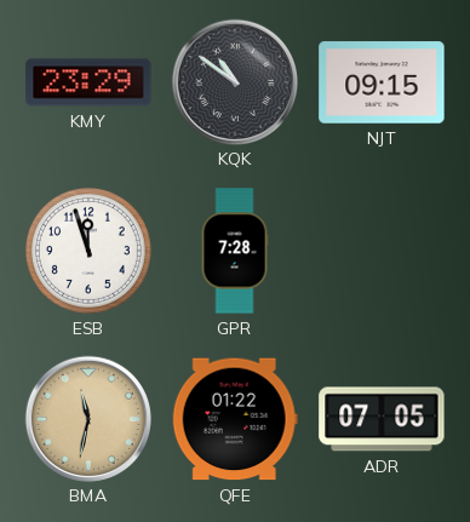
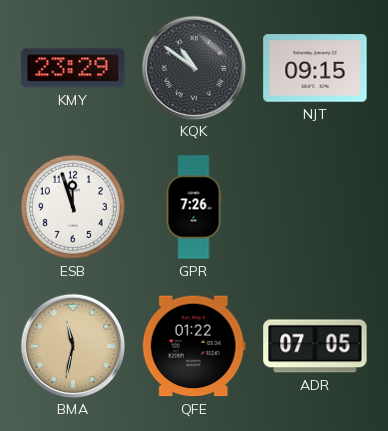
GPR: 7:28 -> 7:26
